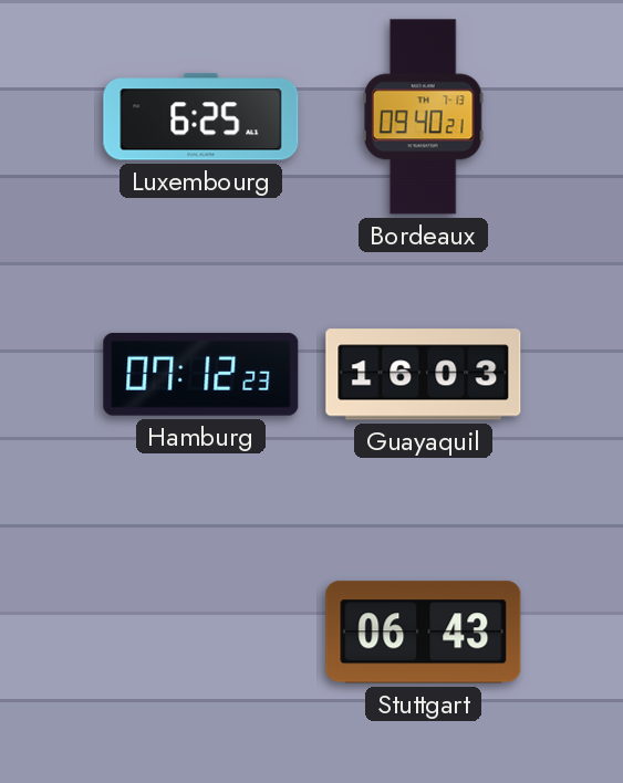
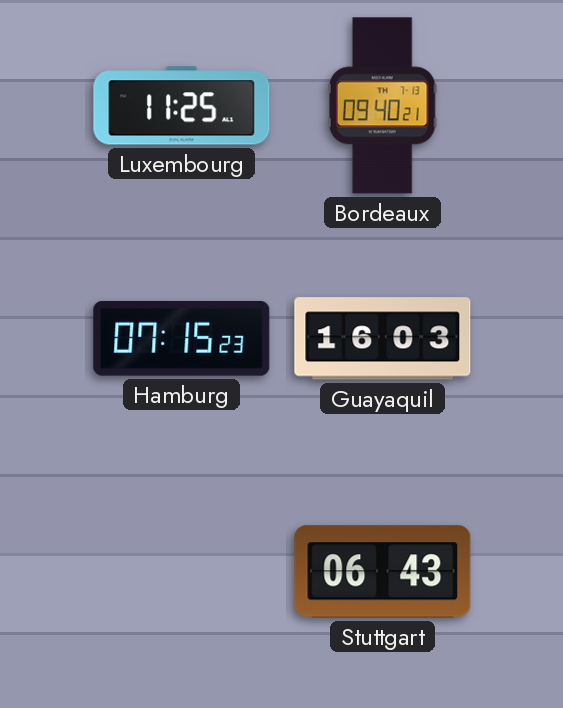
Luxembourg: 6:25 -> 11:25
Hamburg: 07:12 -> 07:15
